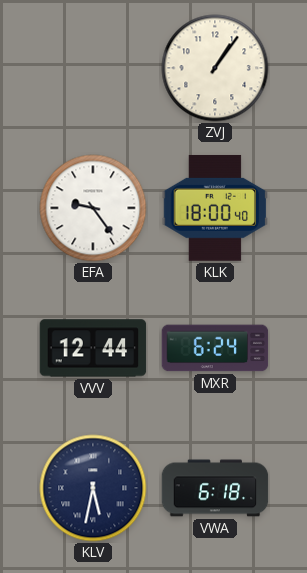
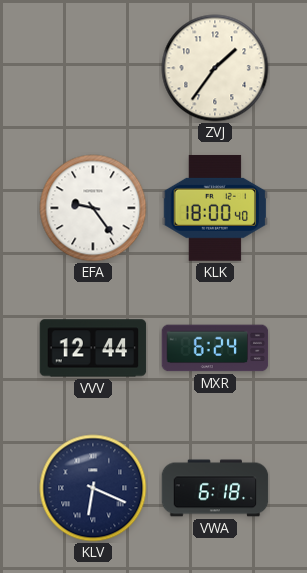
ZVJ: 1:06 -> 1:36
KLV: 5:32 -> 6:19
